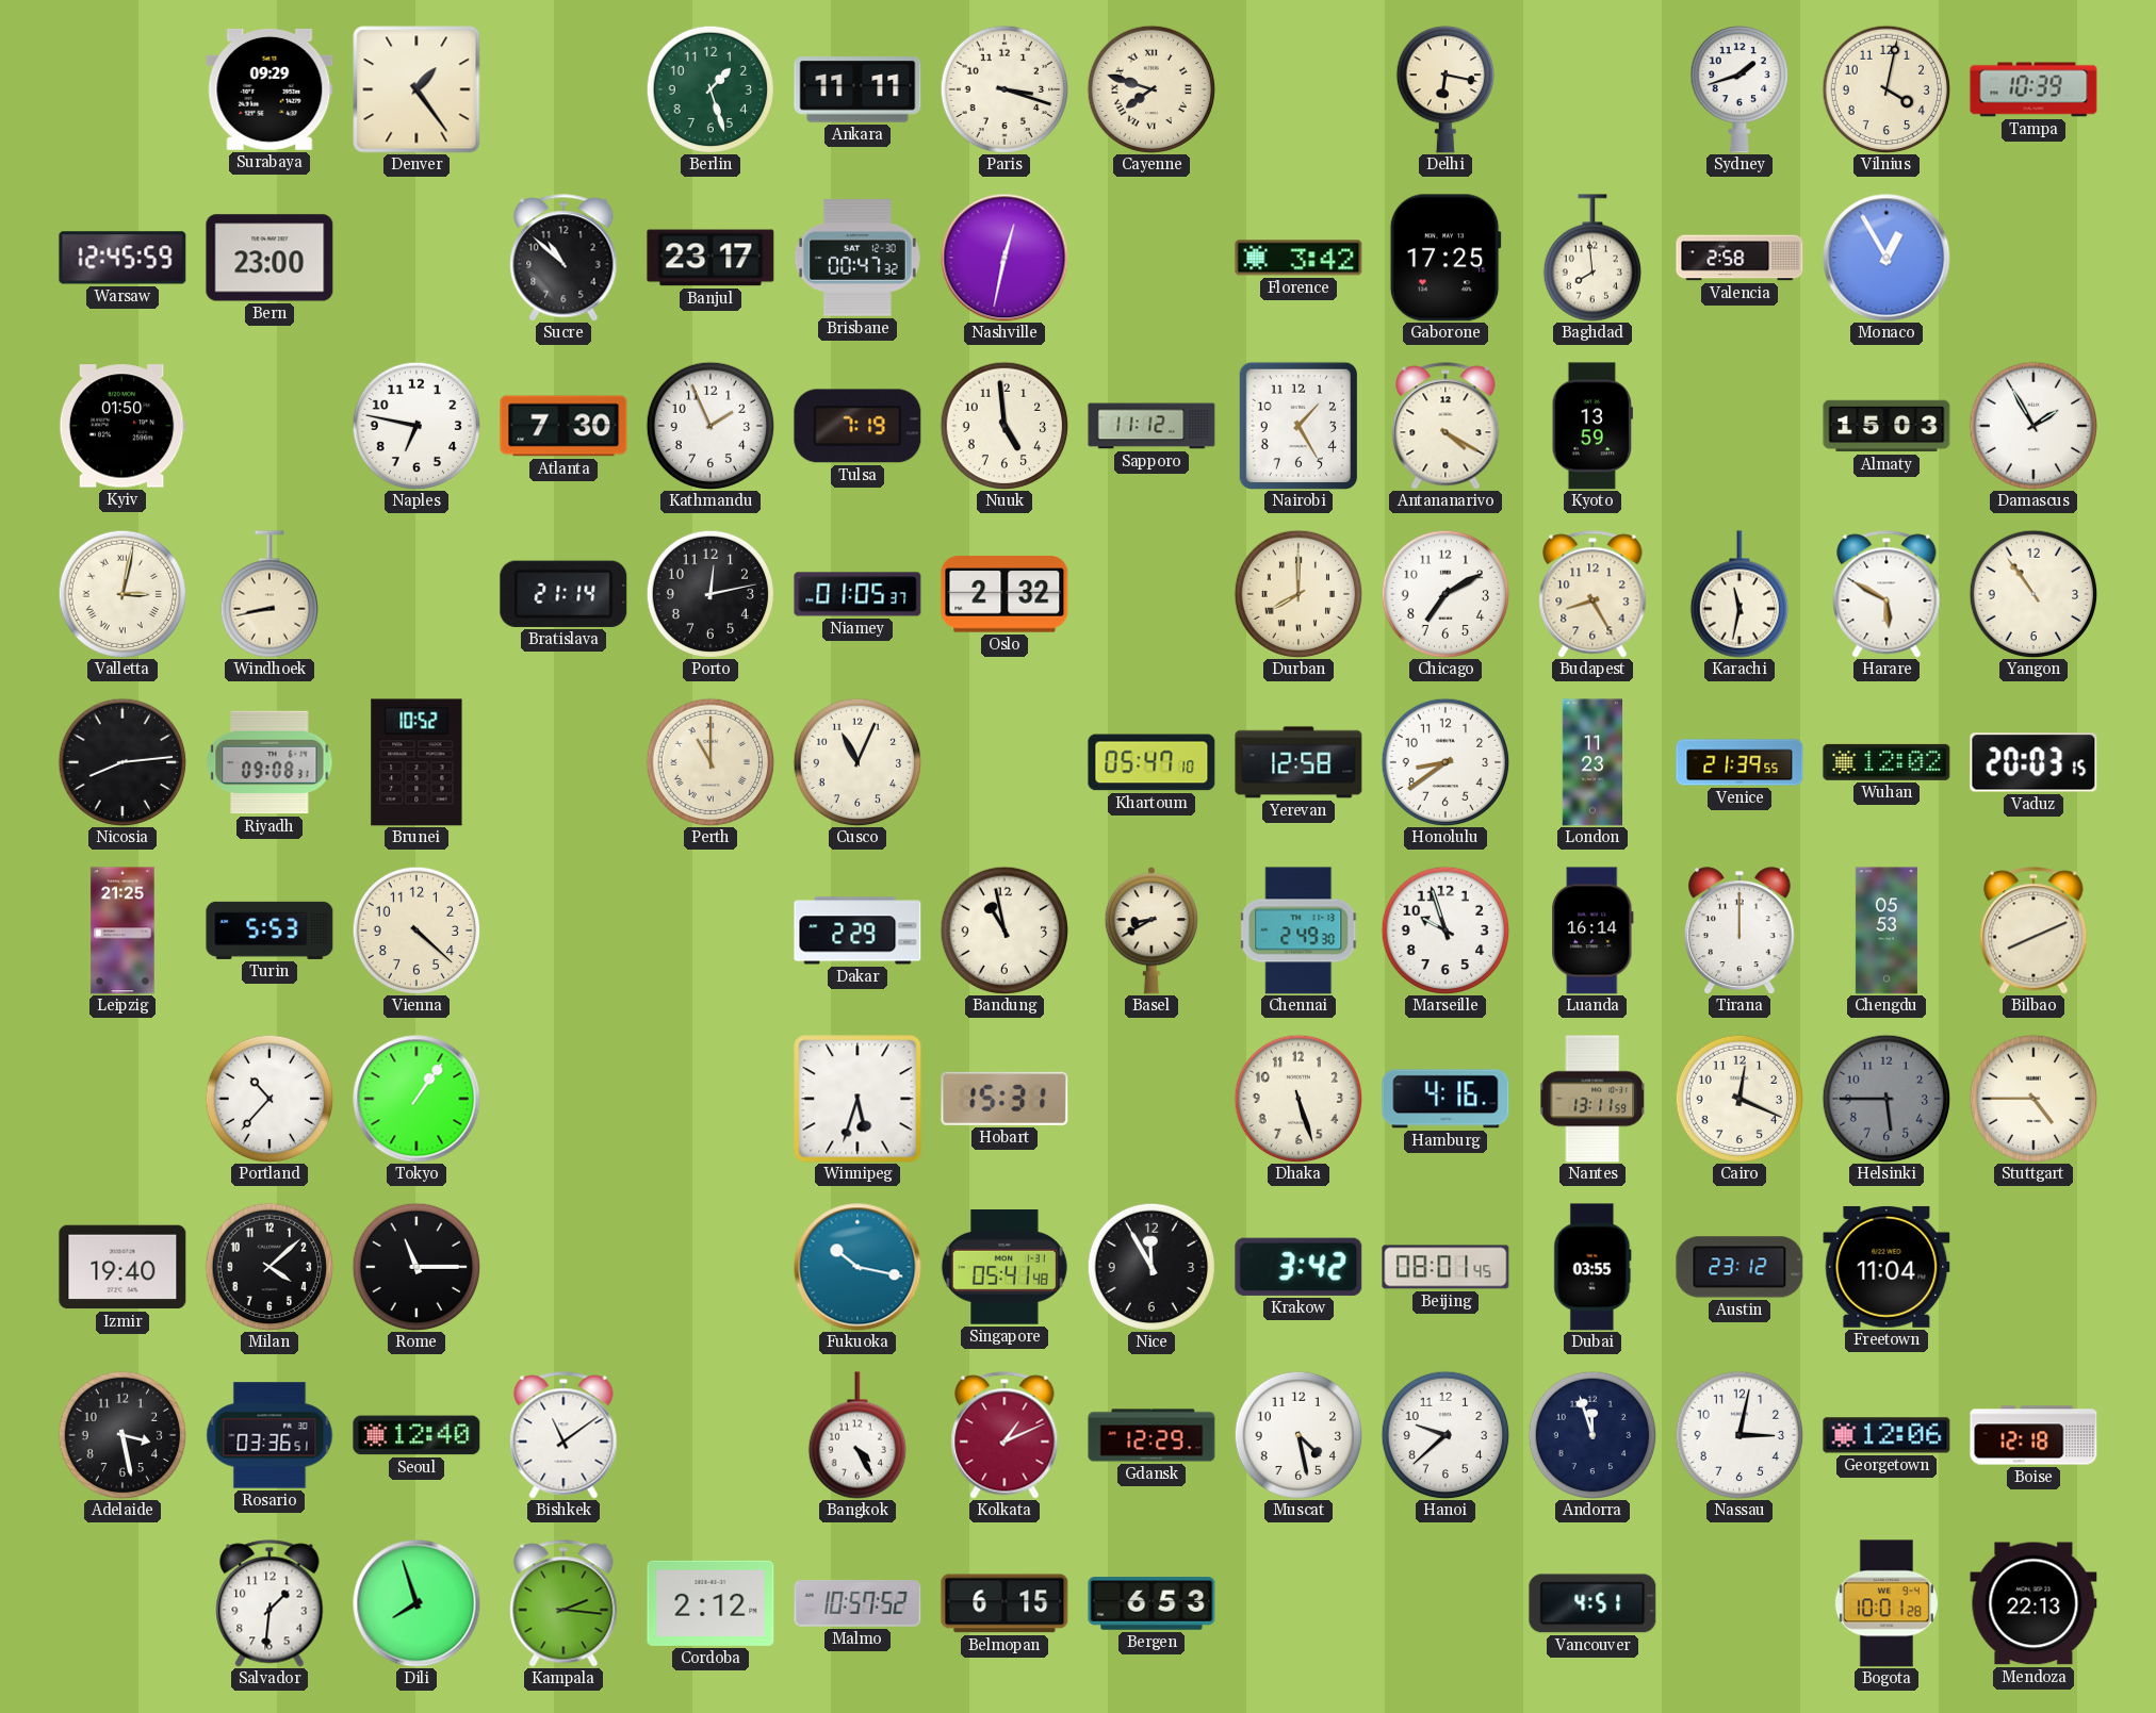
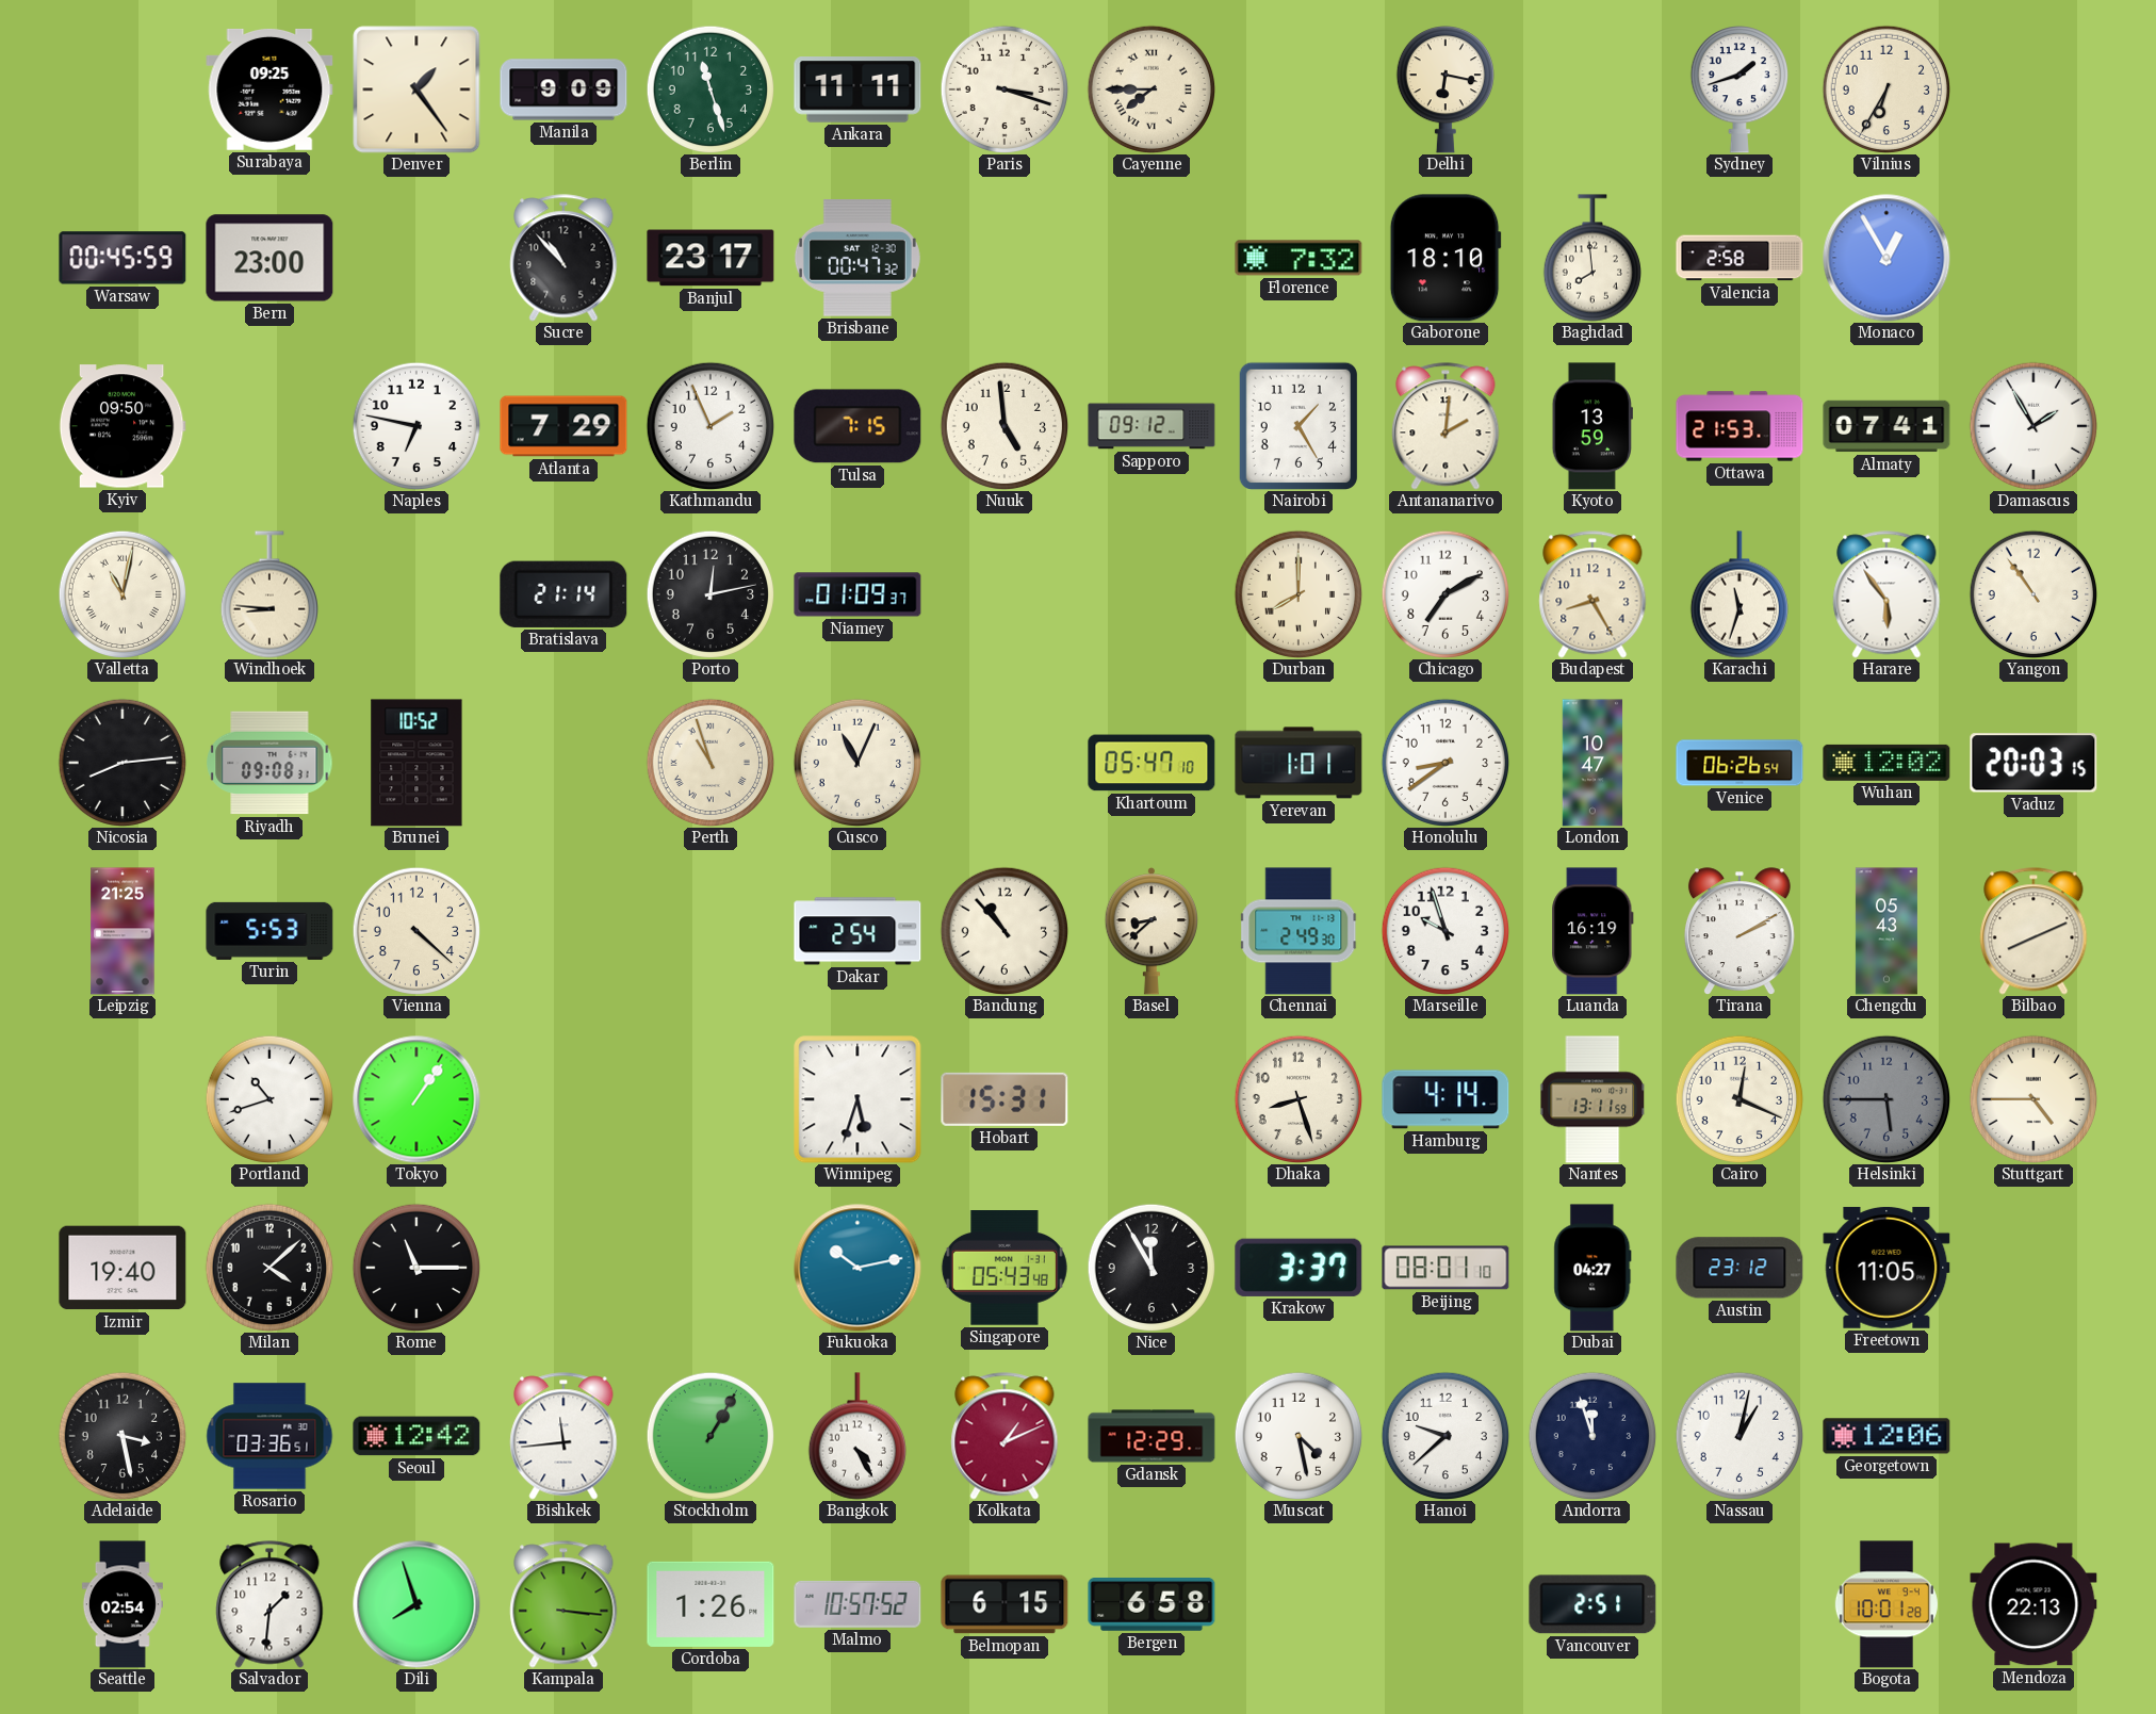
Surabaya: 09:29 -> 09:25
Manila: none -> 9:09
Berlin: 1:27 -> 11:27
Cayenne: 7:48 -> 7:45
Vilnius: 4:02 -> 6:35
Tampa: 10:39 -> none
Warsaw: 12:45 -> 00:45
Sucre: 10:52 -> 10:53
Nashville: 12:32 -> none
Florence: 3:42 -> 7:32
Gaborone: 17:25 -> 18:10
Kyiv: 01:50 -> 09:50
Atlanta: 7:30 -> 7:29
Tulsa: 7:19 -> 7:15
Sapporo: 11:12 -> 09:12
Antananarivo: 4:20 -> 2:01
Ottawa: none -> 21:53
Almaty: 15:03 -> 07:41
Valletta: 3:02 -> 11:02
Windhoek: 8:43 -> 8:46
Niamey: 01:05 -> 01:09
Oslo: 2:32 -> none
Karachi: 11:32 -> 11:33
Harare: 5:50 -> 5:54
Perth: 11:00 -> 10:57
Yerevan: 12:58 -> 1:01
London: 11:23 -> 10:47
Venice: 21:39 -> 06:26
Dakar: 2:29 -> 2:54
Bandung: 10:58 -> 10:53
Basel: 8:40 -> 8:38
Luanda: 16:14 -> 16:19
Tirana: 12:00 -> 2:10
Chengdu: 05:53 -> 05:43
Portland: 10:37 -> 10:42
Dhaka: 5:27 -> 8:27
Hamburg: 4:16 -> 4:14
Fukuoka: 10:17 -> 10:13
Singapore: 05:41 -> 05:43
Krakow: 3:42 -> 3:37
Beijing: 08:01:45 -> 08:01:10
Dubai: 03:55 -> 04:27
Freetown: 11:04 -> 11:05
Seoul: 12:40 -> 12:42
Bishkek: 11:09 -> 11:44
Stockholm: none -> 1:05
Nassau: 3:02 -> 1:02
Boise: 12:18 -> none
Seattle: none -> 02:54
Kampala: 2:16 -> 3:16
Cordoba: 2:12 -> 1:26
Bergen: 6:53 -> 6:58
Vancouver: 4:51 -> 2:51
